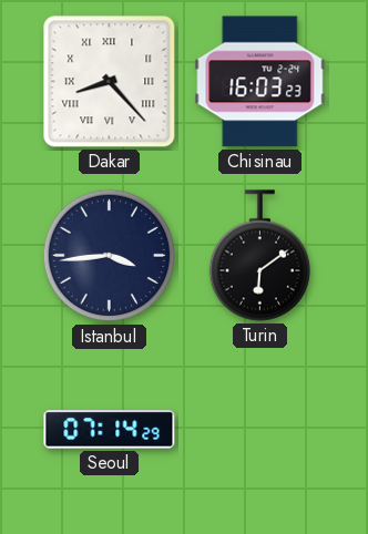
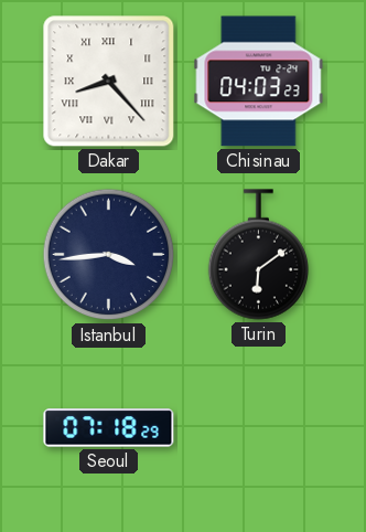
Chisinau: 16:03 -> 04:03
Seoul: 07:14 -> 07:18
